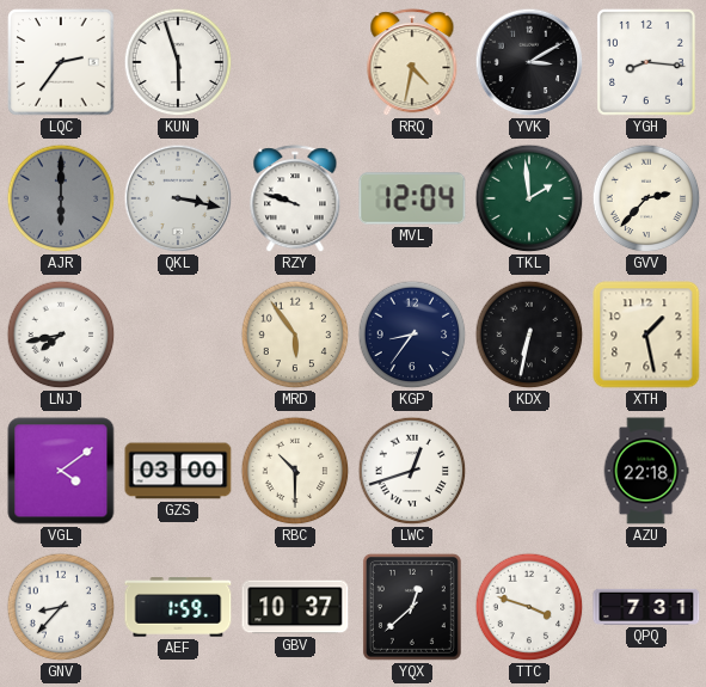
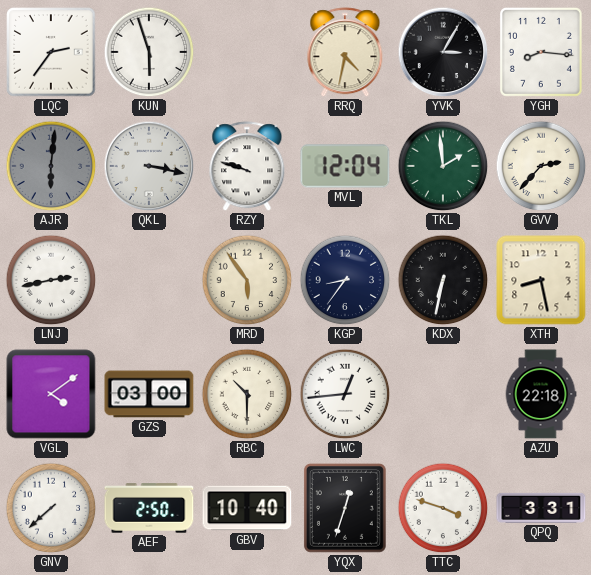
YVK: 3:10 -> 3:05
AJR: 6:00 -> 6:01
LNJ: 7:43 -> 2:43
XTH: 1:28 -> 8:28
LWC: 12:42 -> 12:44
GNV: 8:37 -> 7:38
AEF: 1:59 -> 2:50
GBV: 10:37 -> 10:40
YQX: 12:38 -> 12:33
QPQ: 7:31 -> 3:31
